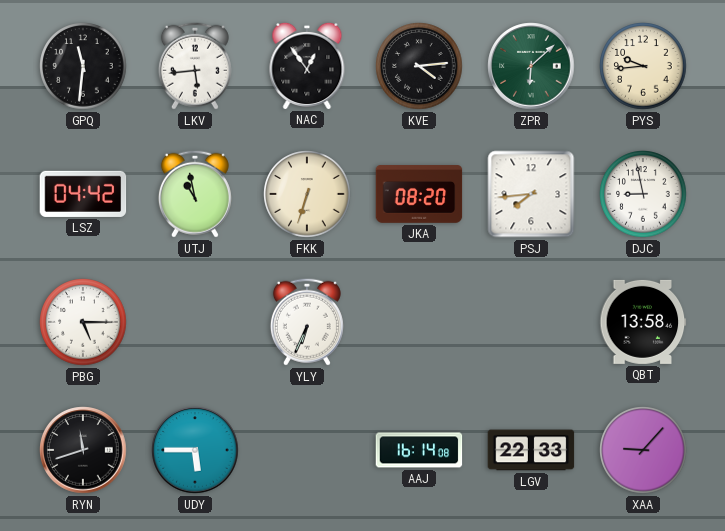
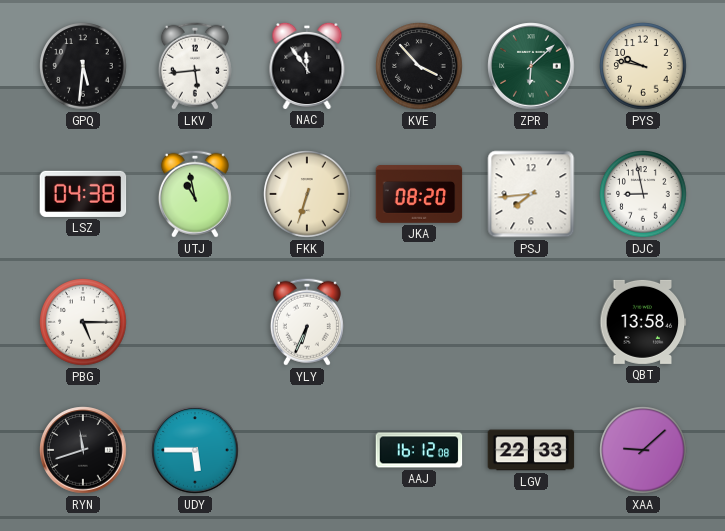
GPQ: 11:31 -> 5:31
NAC: 12:54 -> 11:54
KVE: 4:14 -> 3:53
PYS: 9:44 -> 9:47
LSZ: 04:42 -> 04:38
AAJ: 16:14 -> 16:12
XAA: 9:07 -> 9:08
